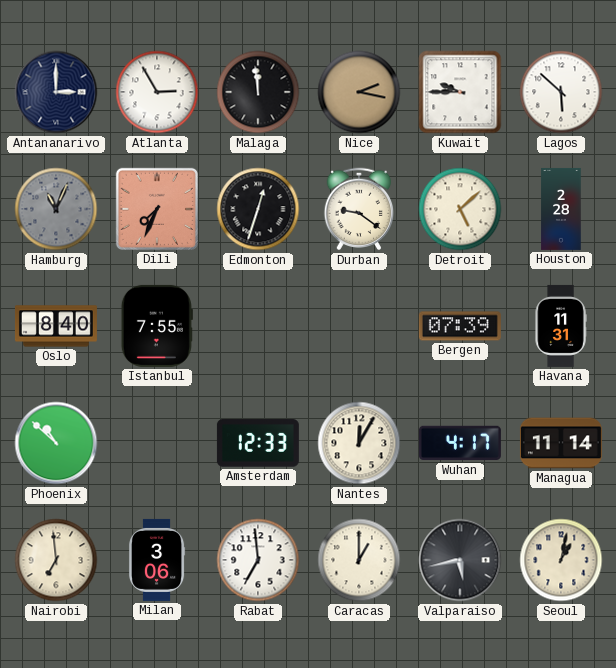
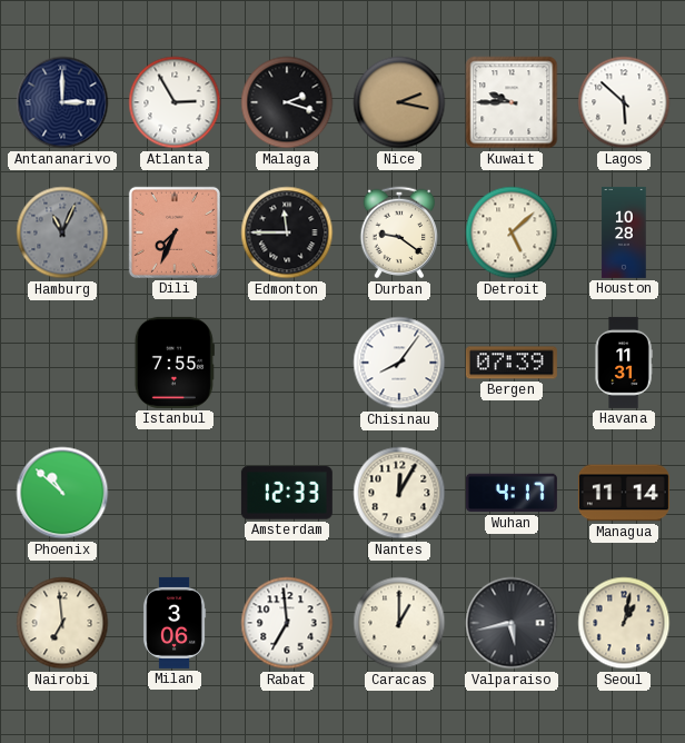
Malaga: 11:59 -> 2:18
Edmonton: 12:33 -> 11:45
Houston: 2:28 -> 10:28
Oslo: 8:40 -> none
Chisinau: none -> 8:06
